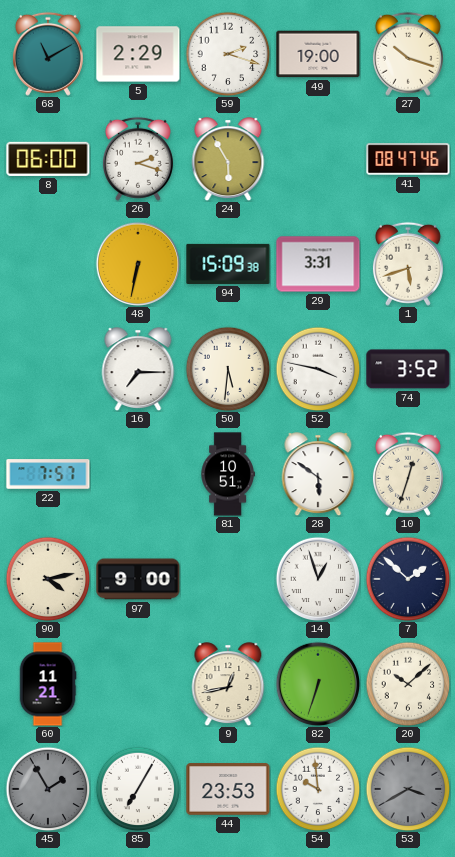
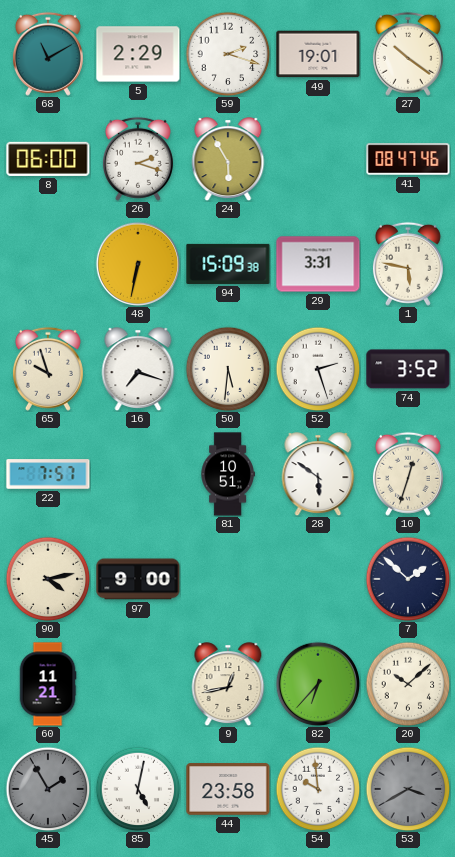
49: 19:00 -> 19:01
27: 10:18 -> 10:21
1: 5:42 -> 5:47
65: none -> 9:57
16: 7:15 -> 7:18
52: 3:47 -> 2:27
14: 12:57 -> none
82: 6:33 -> 6:37
85: 7:05 -> 5:02
44: 23:53 -> 23:58
